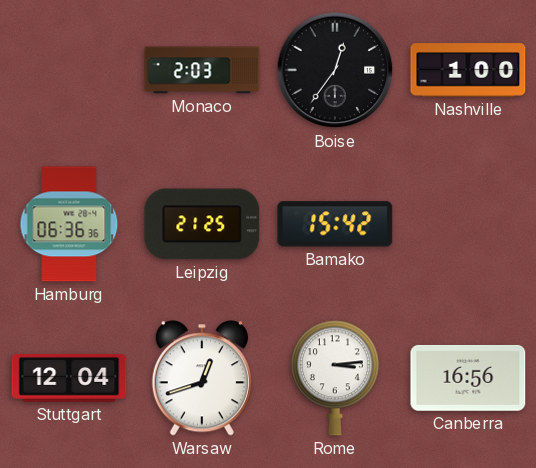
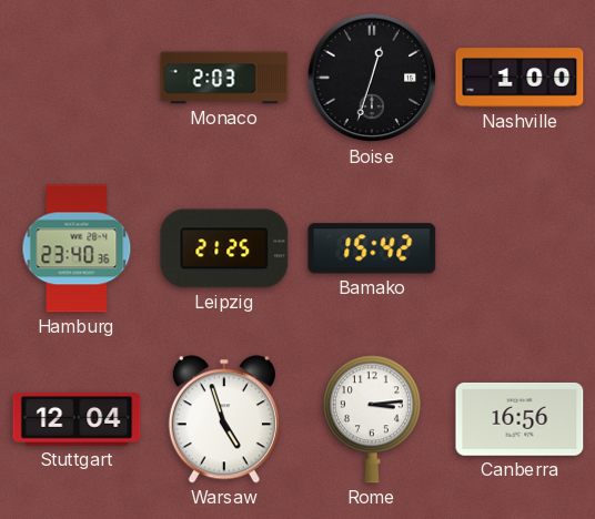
Boise: 12:36 -> 12:33
Hamburg: 06:36 -> 23:40
Warsaw: 12:42 -> 4:57
